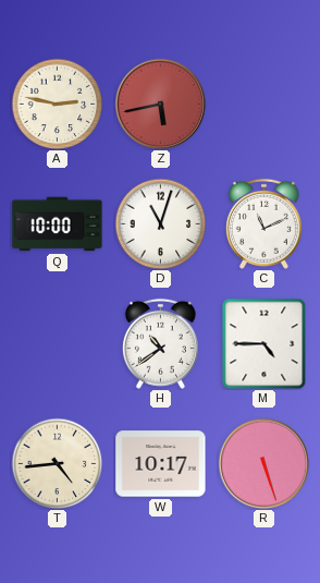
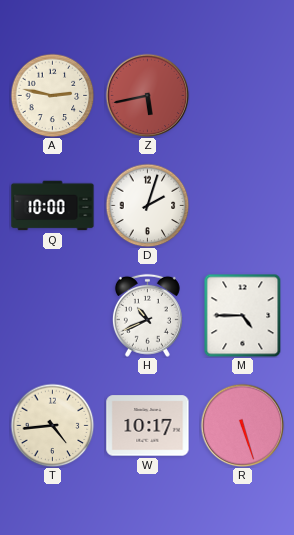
D: 11:03 -> 2:03
C: 11:11 -> none
H: 10:39 -> 10:41
